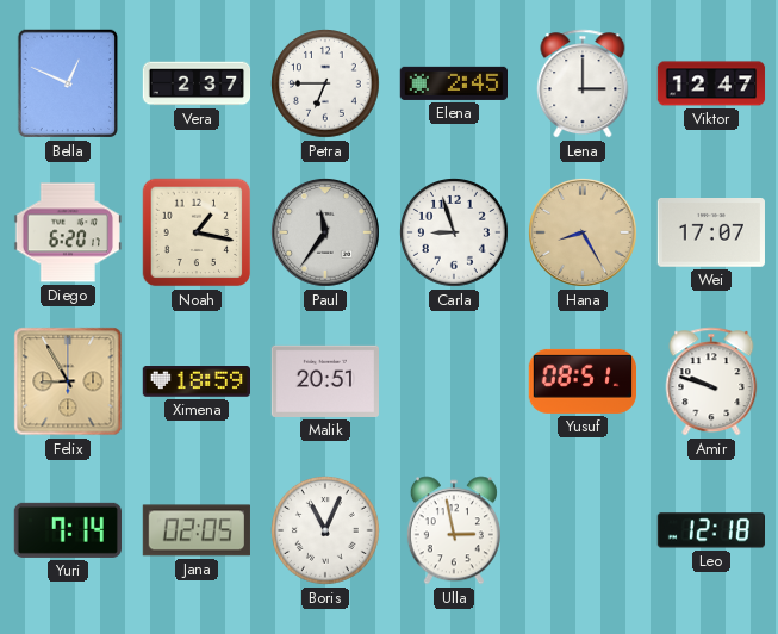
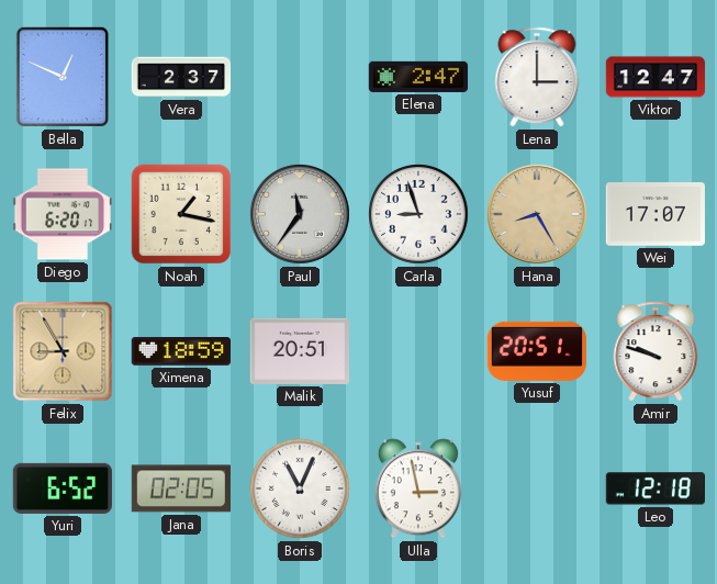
Petra: 6:45 -> none
Elena: 2:45 -> 2:47
Yusuf: 08:51 -> 20:51
Yuri: 7:14 -> 6:52
